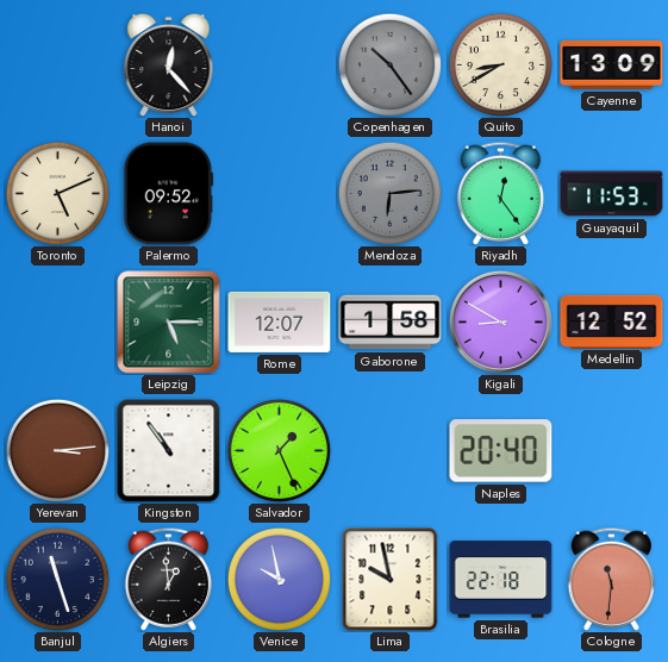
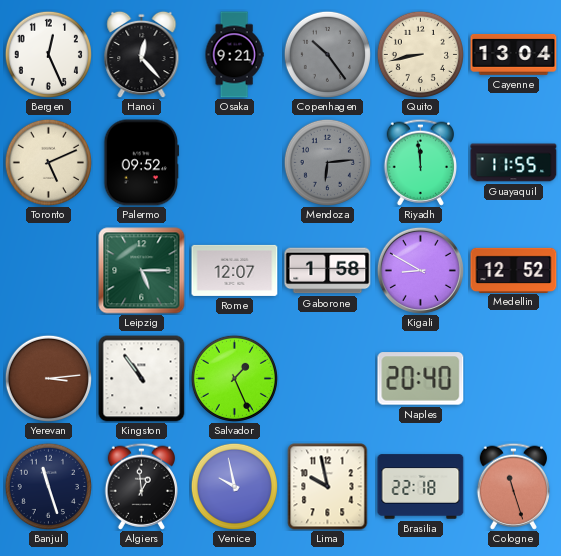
Bergen: none -> 12:26
Osaka: none -> 9:21
Quito: 8:40 -> 8:43
Cayenne: 13:09 -> 13:04
Riyadh: 12:24 -> 11:59
Guayaquil: 11:53 -> 11:55
Cologne: 11:31 -> 11:27
